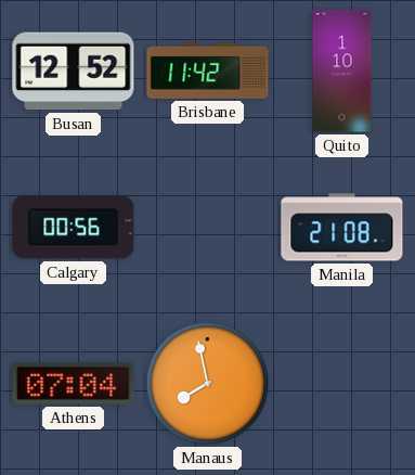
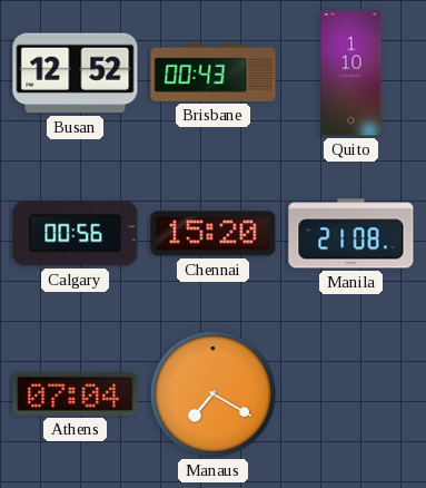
Brisbane: 11:42 -> 00:43
Chennai: none -> 15:20
Manaus: 7:58 -> 7:20
